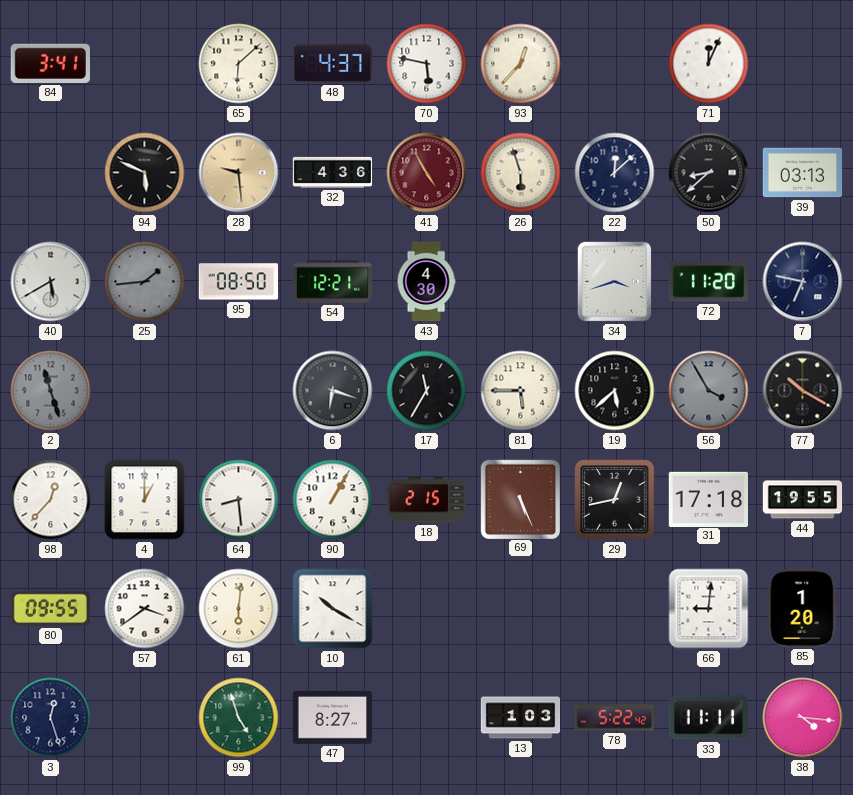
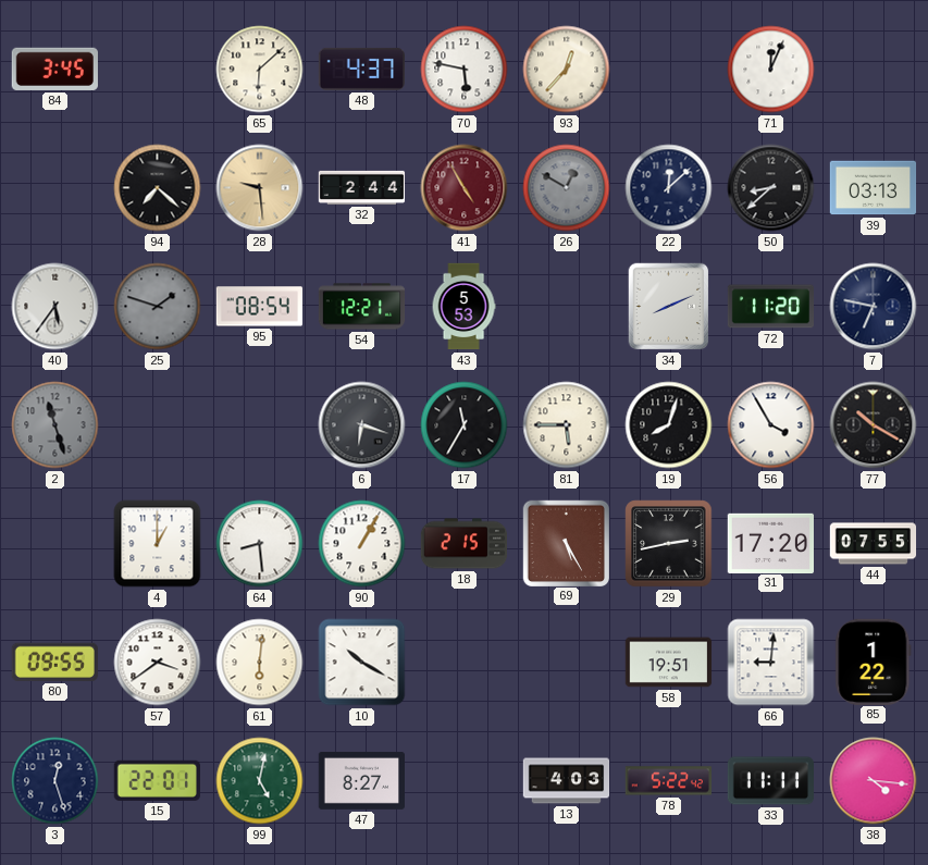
84: 3:41 -> 3:45
94: 5:49 -> 7:22
32: 4:36 -> 2:44
26: 5:57 -> 12:50
26 dial: cream -> grey
40: 5:40 -> 5:36
25: 1:44 -> 1:48
95: 08:50 -> 08:54
43: 4:30 -> 5:53
34: 3:42 -> 8:11
19: 5:38 -> 8:03
56 dial: grey -> white
98: 12:37 -> none
69: 5:26 -> 5:25
29: 12:43 -> 2:43
31: 17:18 -> 17:20
44: 19:55 -> 07:55
58: none -> 19:51
85: 1:20 -> 1:22
15: none -> 22:01
99: 4:57 -> 5:02
13: 1:03 -> 4:03
